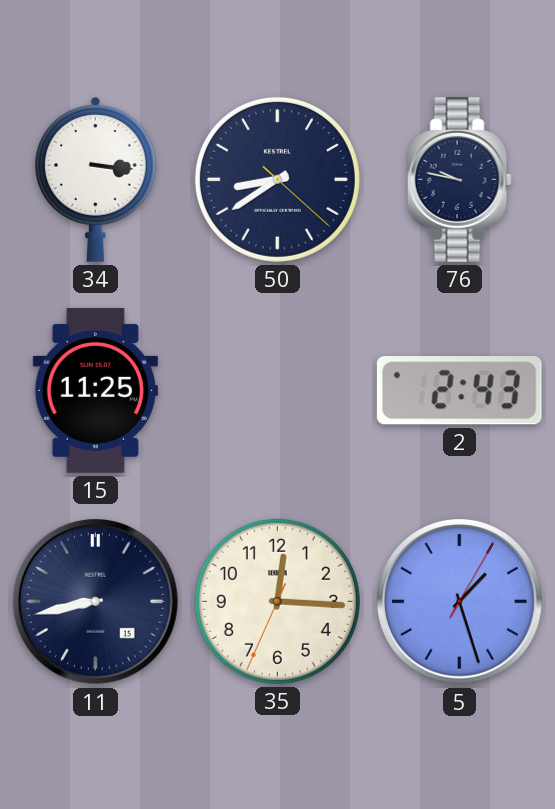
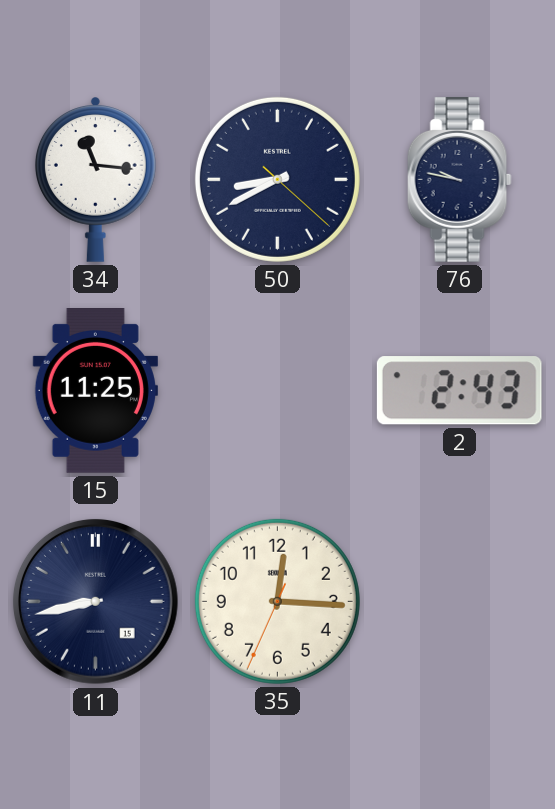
34: 3:16 -> 11:16
50: 8:39 -> 8:40
5: 1:27 -> none
